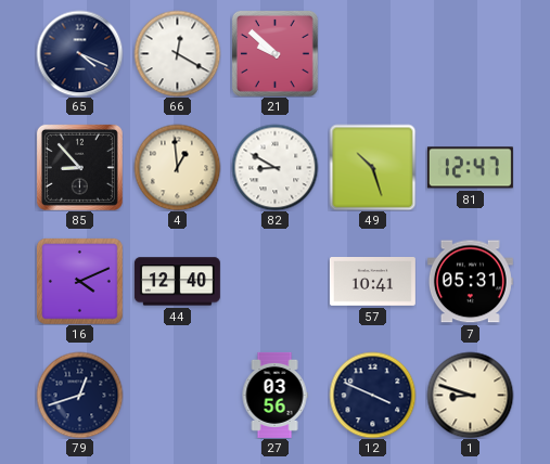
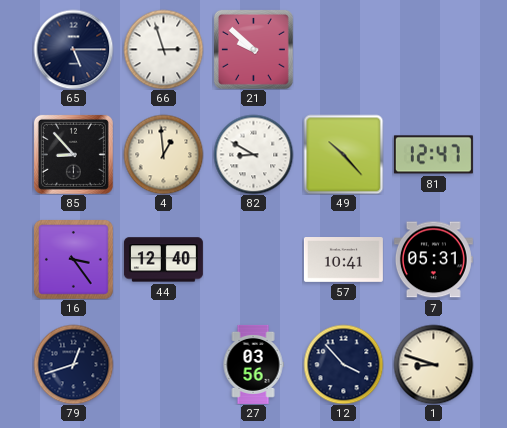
65: 4:19 -> 5:15
66: 12:20 -> 2:57
49: 10:27 -> 10:23
16: 4:11 -> 3:24
12: 3:49 -> 3:53
